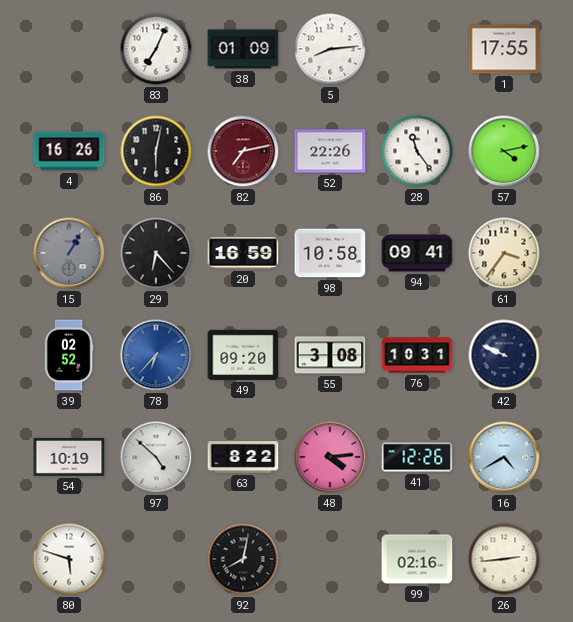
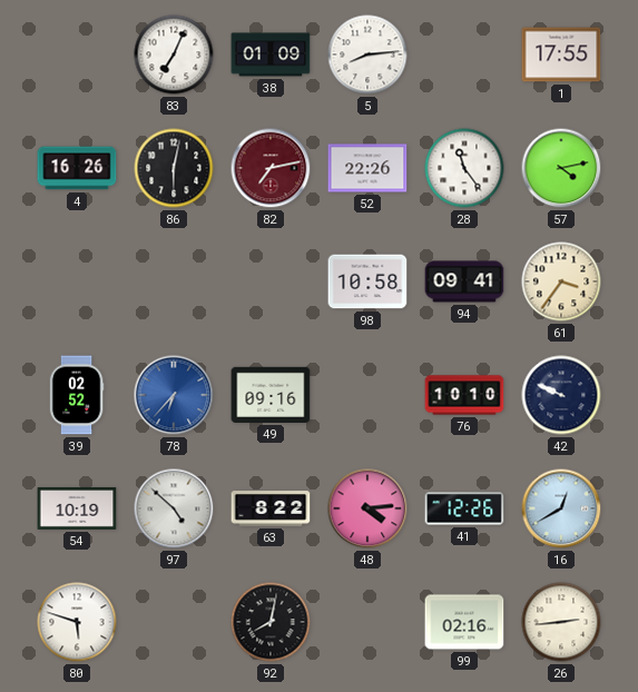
15: 1:05 -> none
29: 6:23 -> none
20: 16:59 -> none
49: 09:20 -> 09:16
55: 3:08 -> none
76: 10:31 -> 10:10
16: 4:40 -> 12:40
